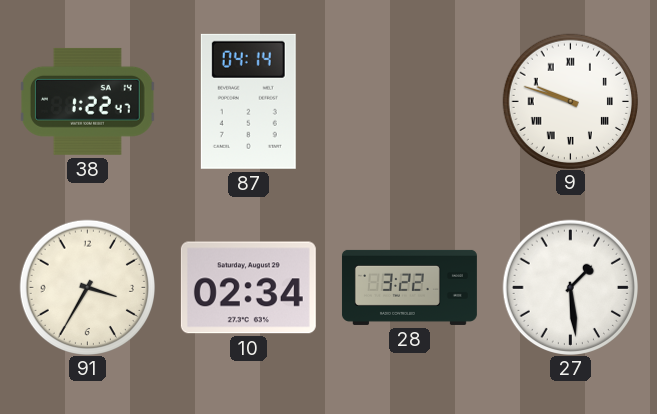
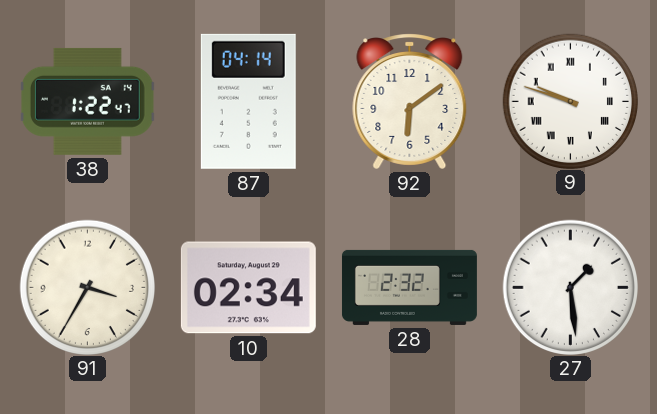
92: none -> 6:09
28: 3:22 -> 2:32
